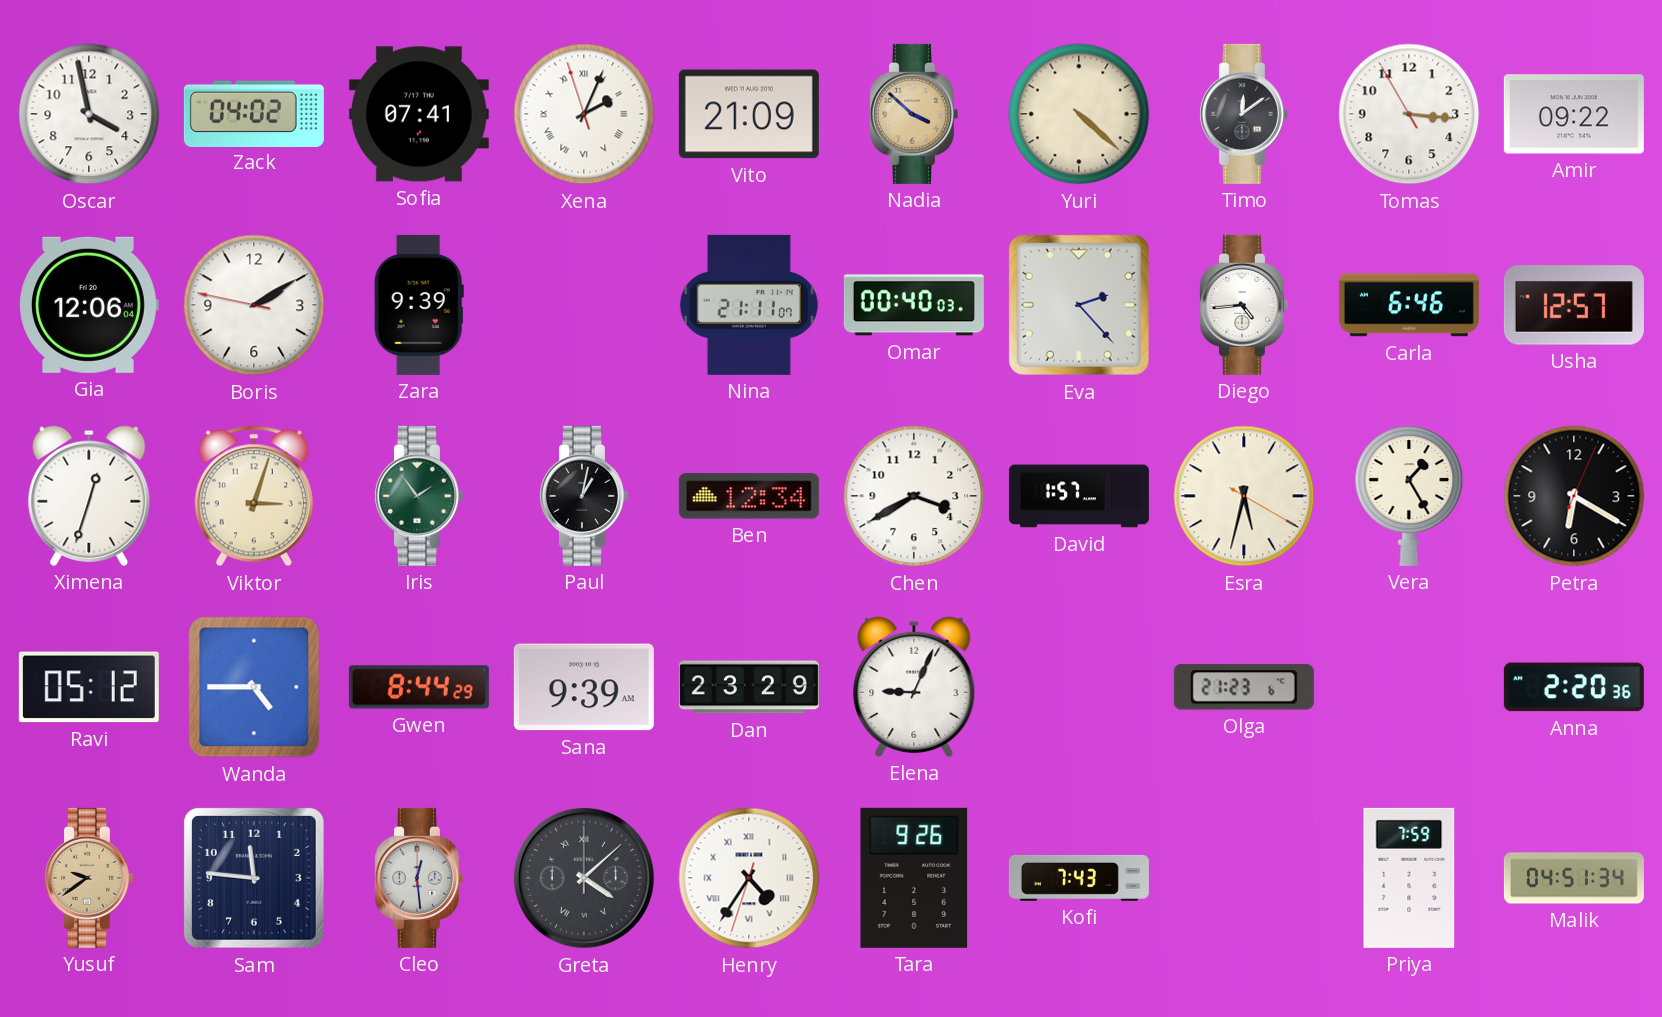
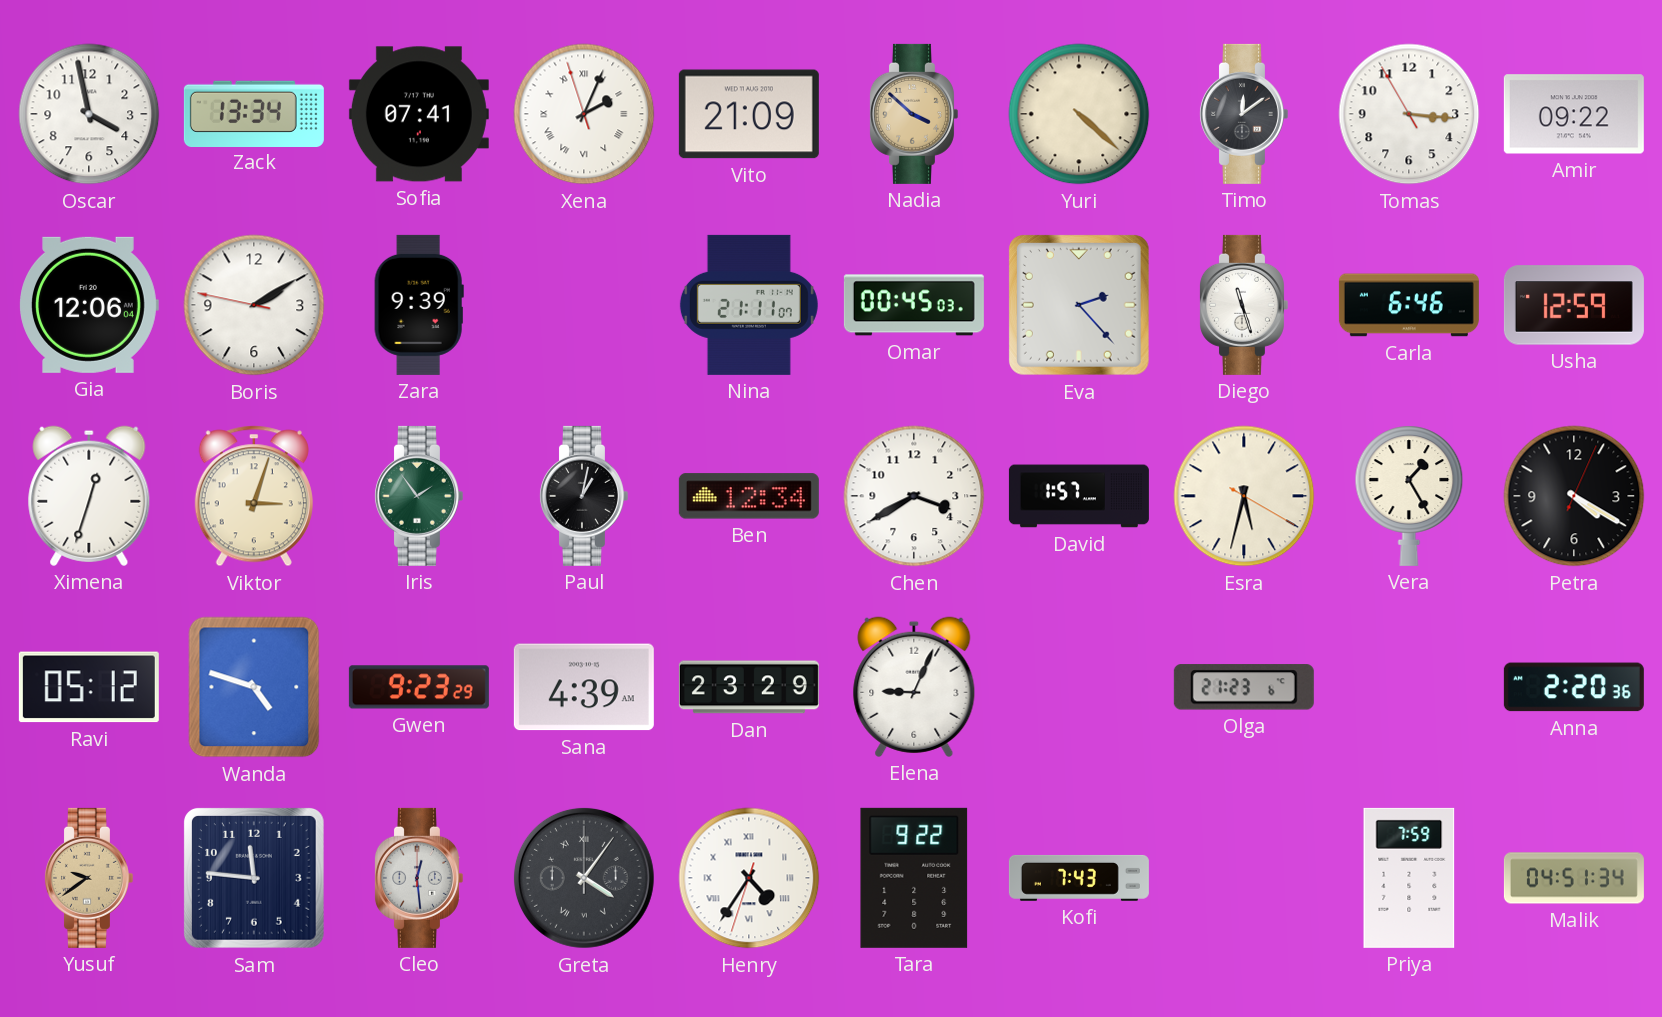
Zack: 04:02 -> 13:34
Omar: 00:40 -> 00:45
Diego: 4:44 -> 11:27
Usha: 12:57 -> 12:59
Petra: 6:20 -> 4:20
Wanda: 4:45 -> 4:48
Gwen: 8:44 -> 9:23
Sana: 9:39 -> 4:39
Greta: 4:08 -> 4:06
Tara: 9:26 -> 9:22
